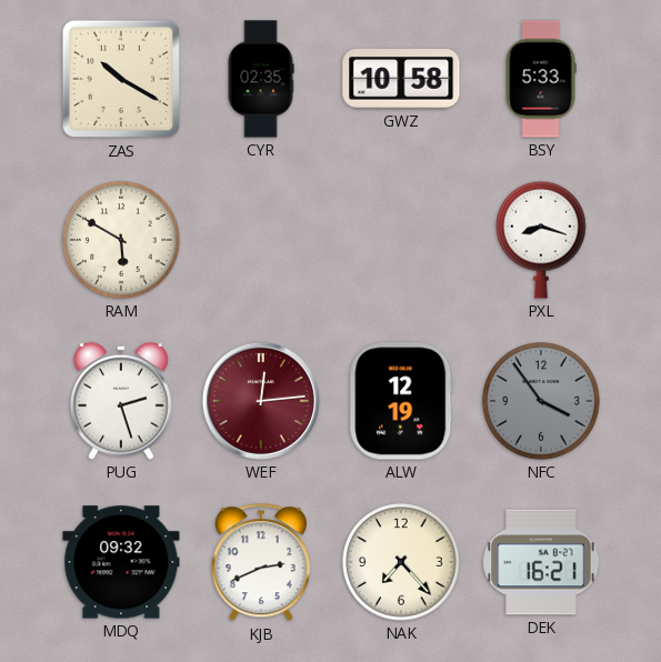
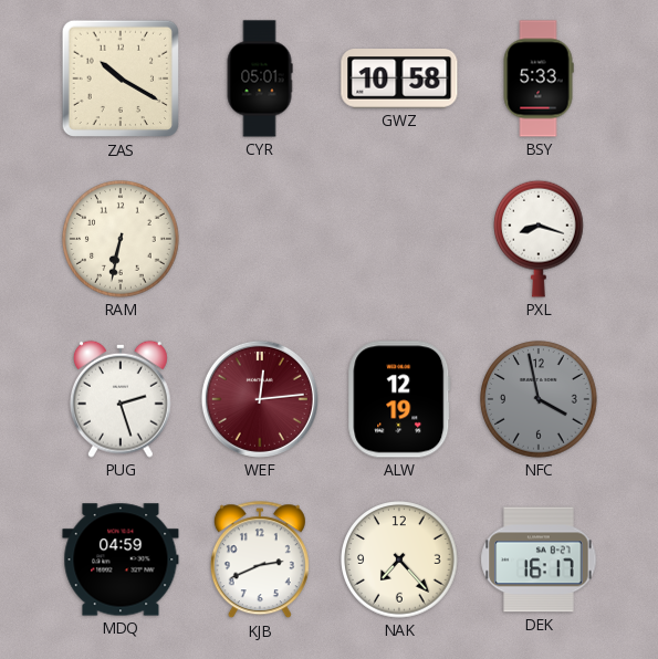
CYR: 02:35 -> 05:01
RAM: 5:50 -> 6:32
NFC: 3:54 -> 3:58
MDQ: 09:32 -> 04:59
DEK: 16:21 -> 16:17
